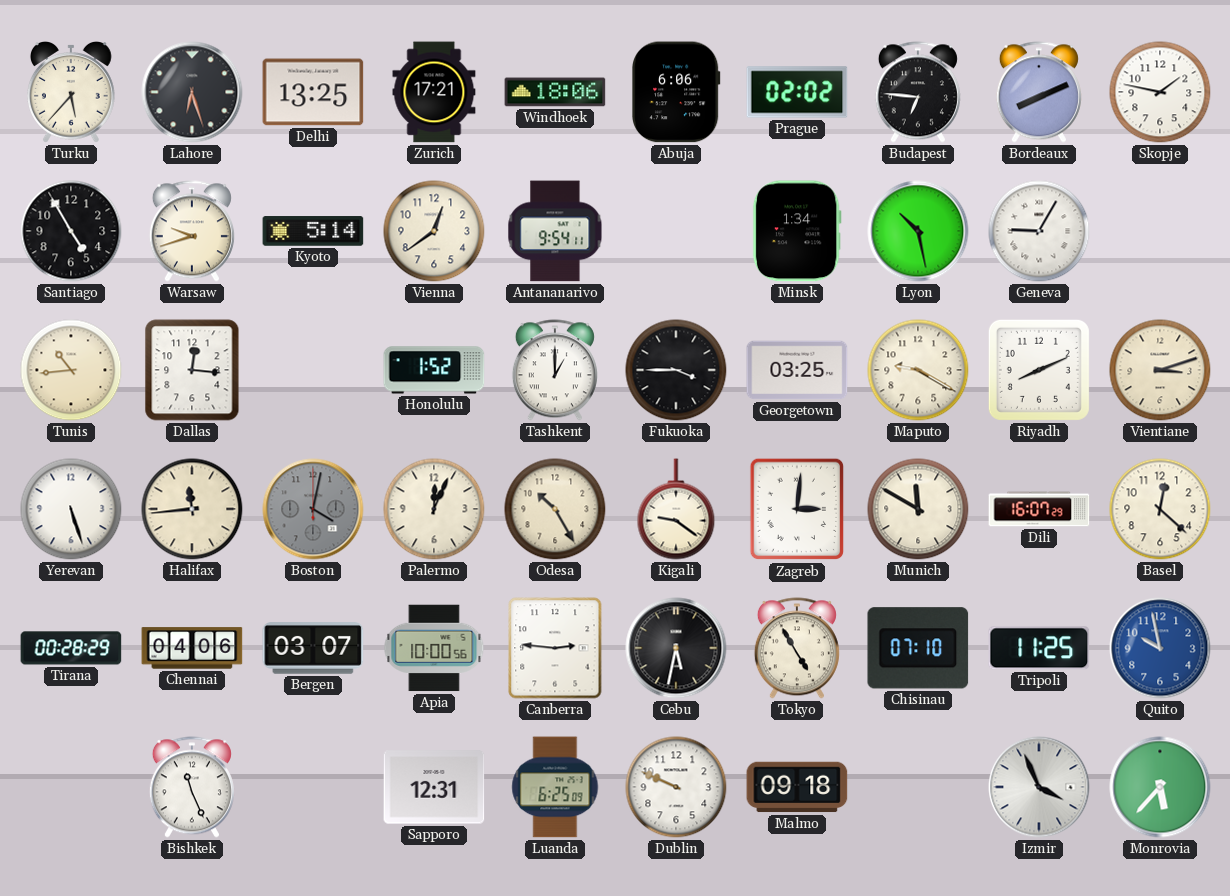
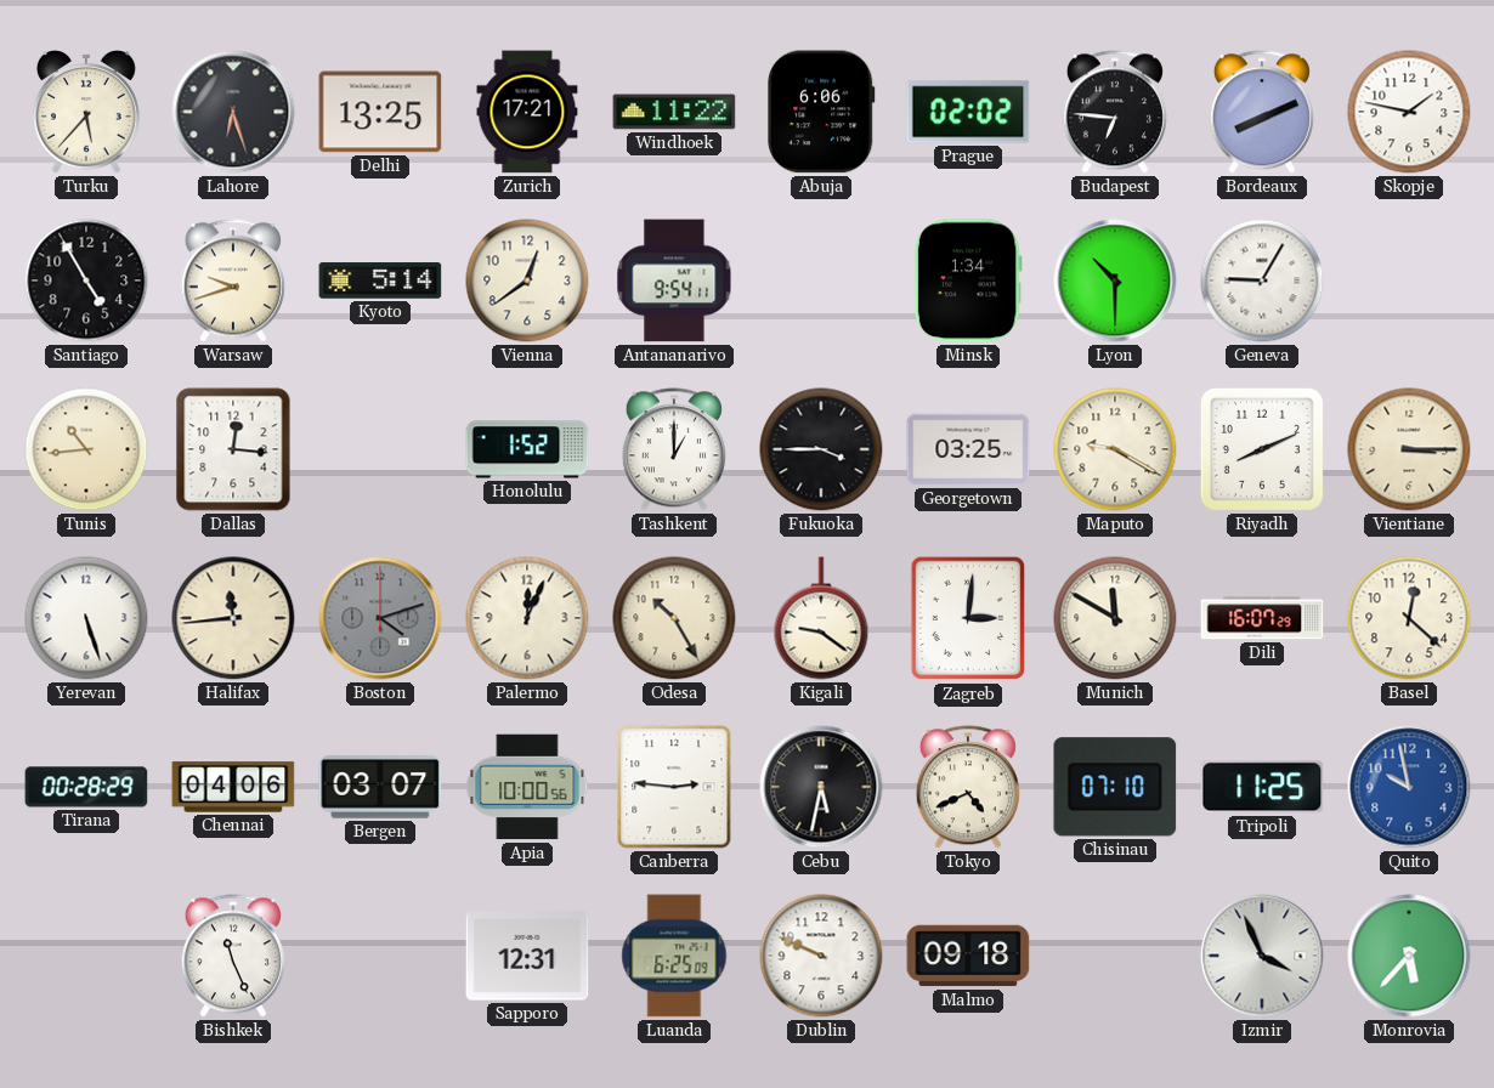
Windhoek: 18:06 -> 11:22
Lyon: 10:28 -> 10:30
Vientiane: 3:12 -> 3:15
Boston: 4:02 -> 4:12
Tokyo: 4:55 -> 4:41
